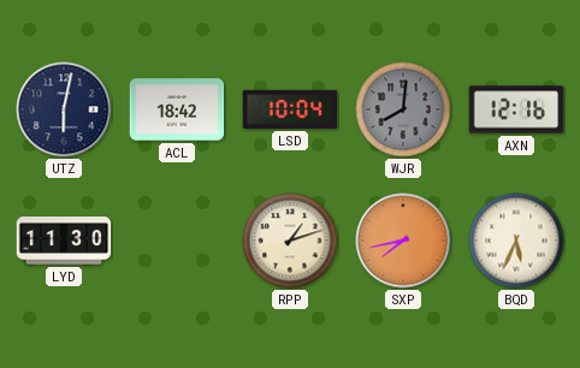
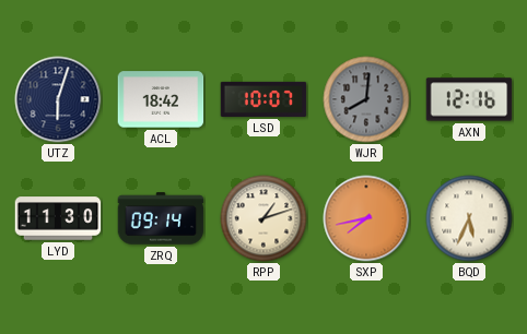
UTZ: 6:02 -> 6:03
LSD: 10:04 -> 10:07
ZRQ: none -> 09:14
